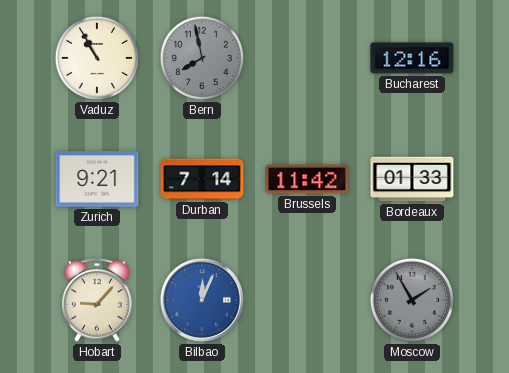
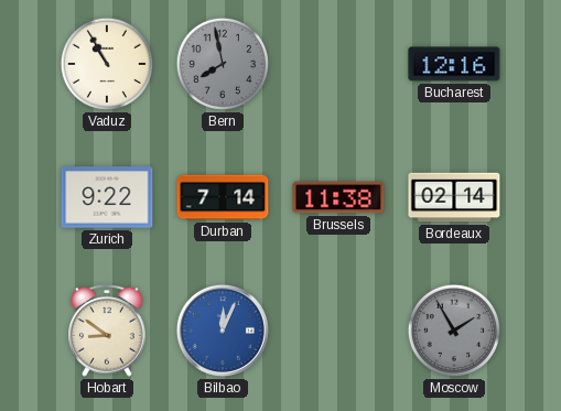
Zurich: 9:21 -> 9:22
Brussels: 11:42 -> 11:38
Bordeaux: 01:33 -> 02:14
Hobart: 9:07 -> 8:51
